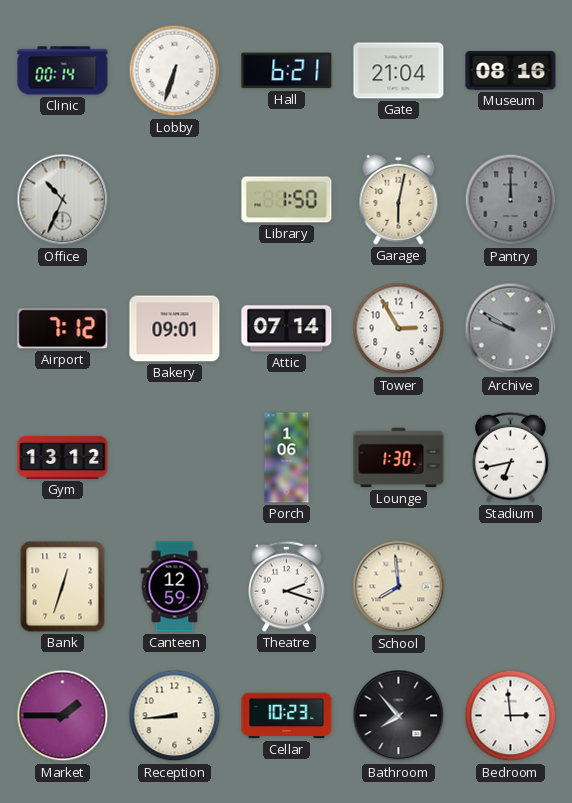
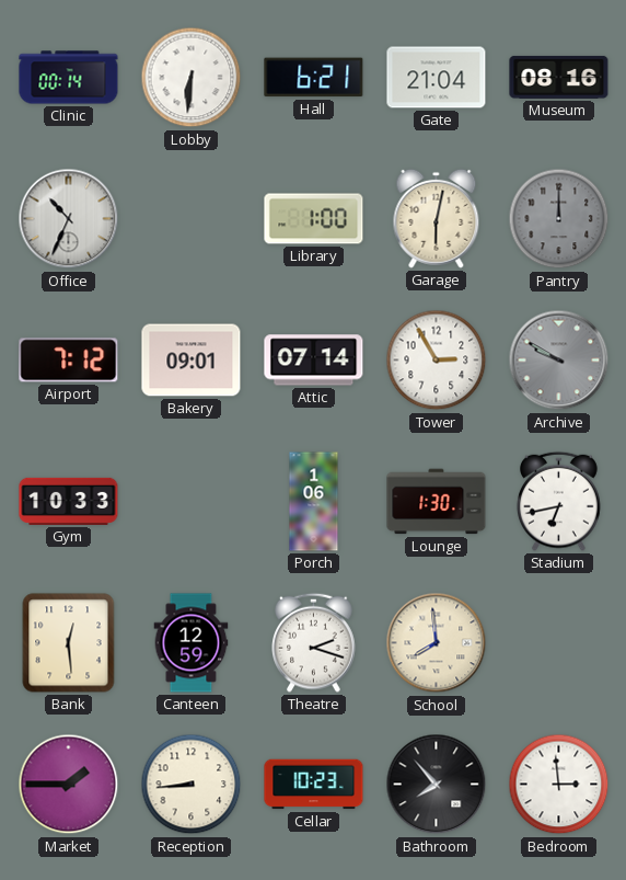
Lobby: 6:33 -> 6:31
Library: 1:50 -> 1:00
Gym: 13:12 -> 10:33
Bank: 12:33 -> 12:29
